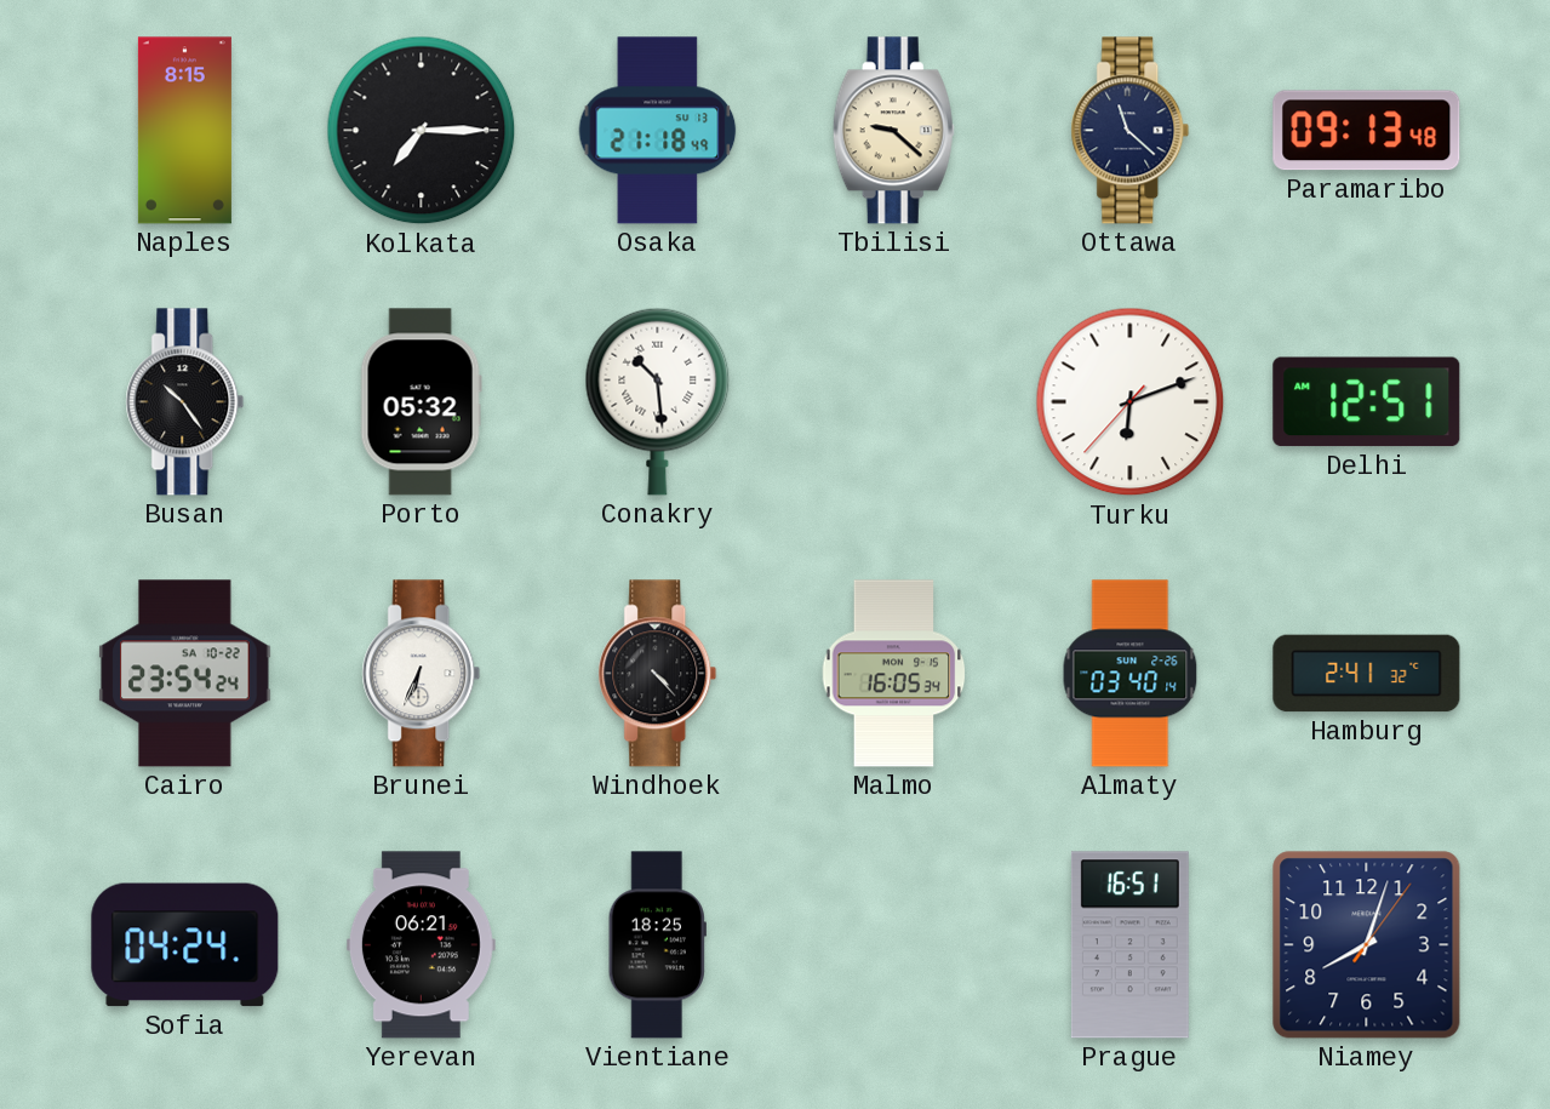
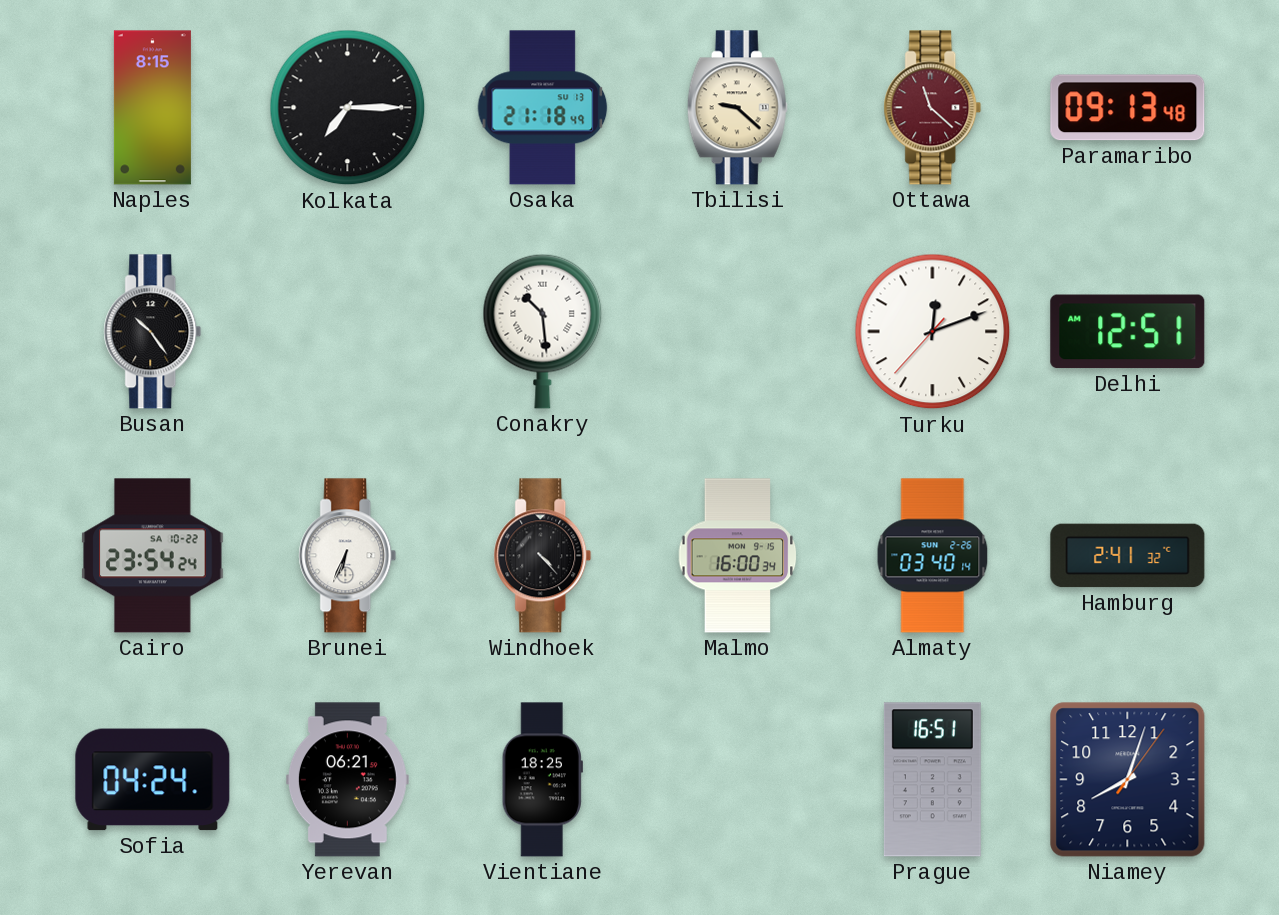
Ottawa dial: navy -> burgundy
Porto: 05:32 -> none
Turku: 6:11 -> 12:11
Malmo: 16:05 -> 16:00
